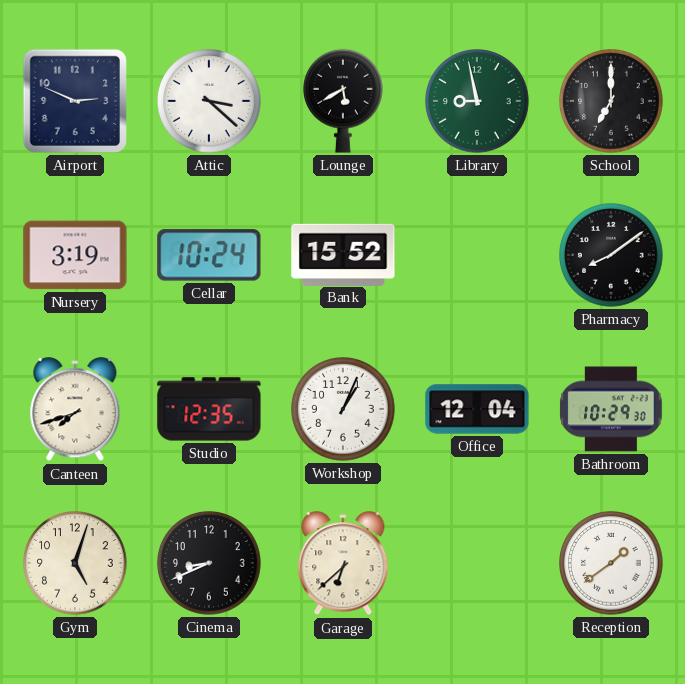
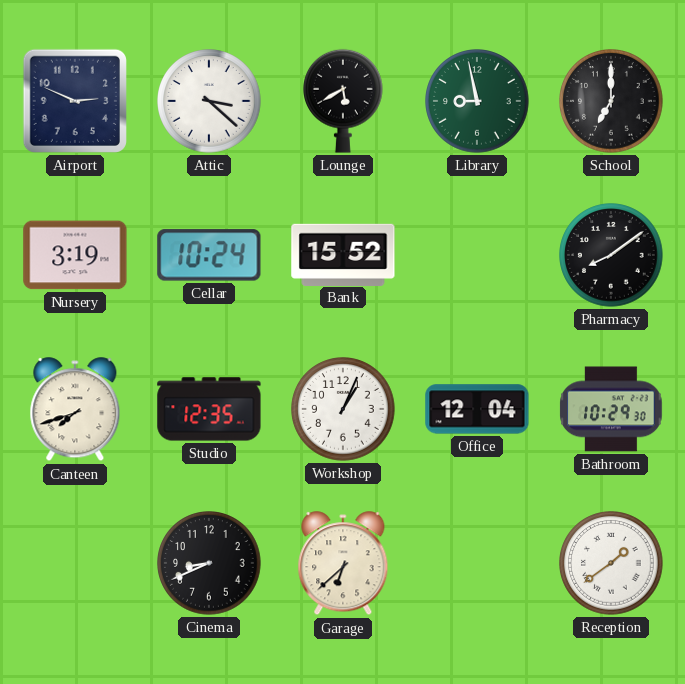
Gym: 5:03 -> none
